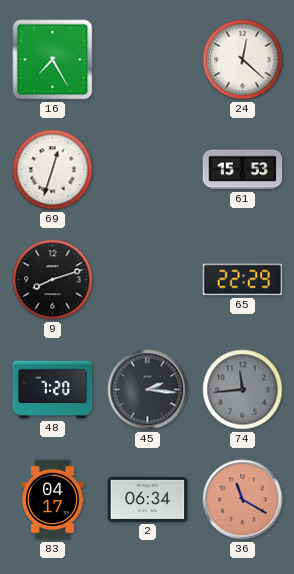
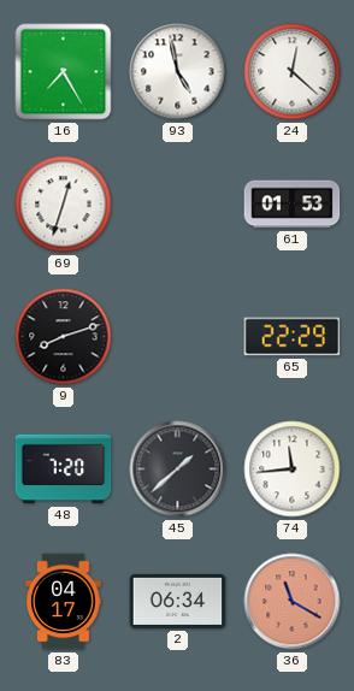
93: none -> 4:58
61: 15:53 -> 01:53
45: 2:16 -> 1:38
74 dial: grey -> white
